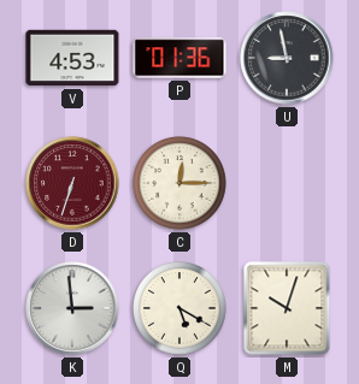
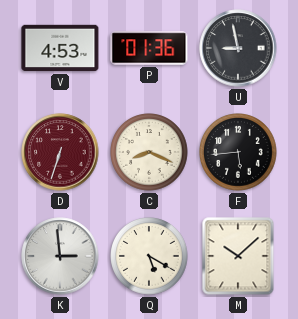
C: 12:15 -> 8:19
F: none -> 5:44
M: 10:03 -> 10:08
